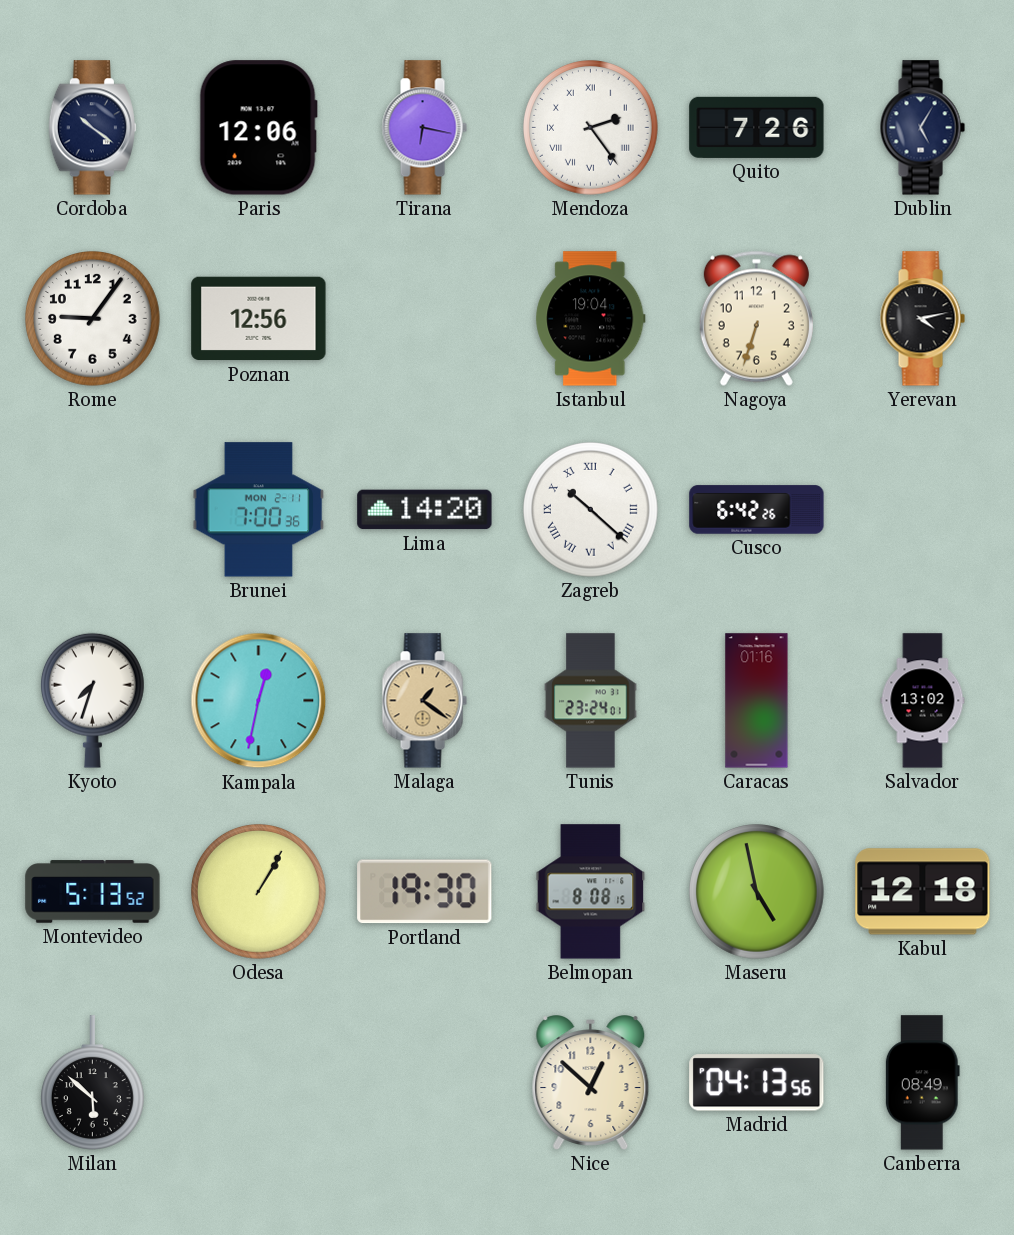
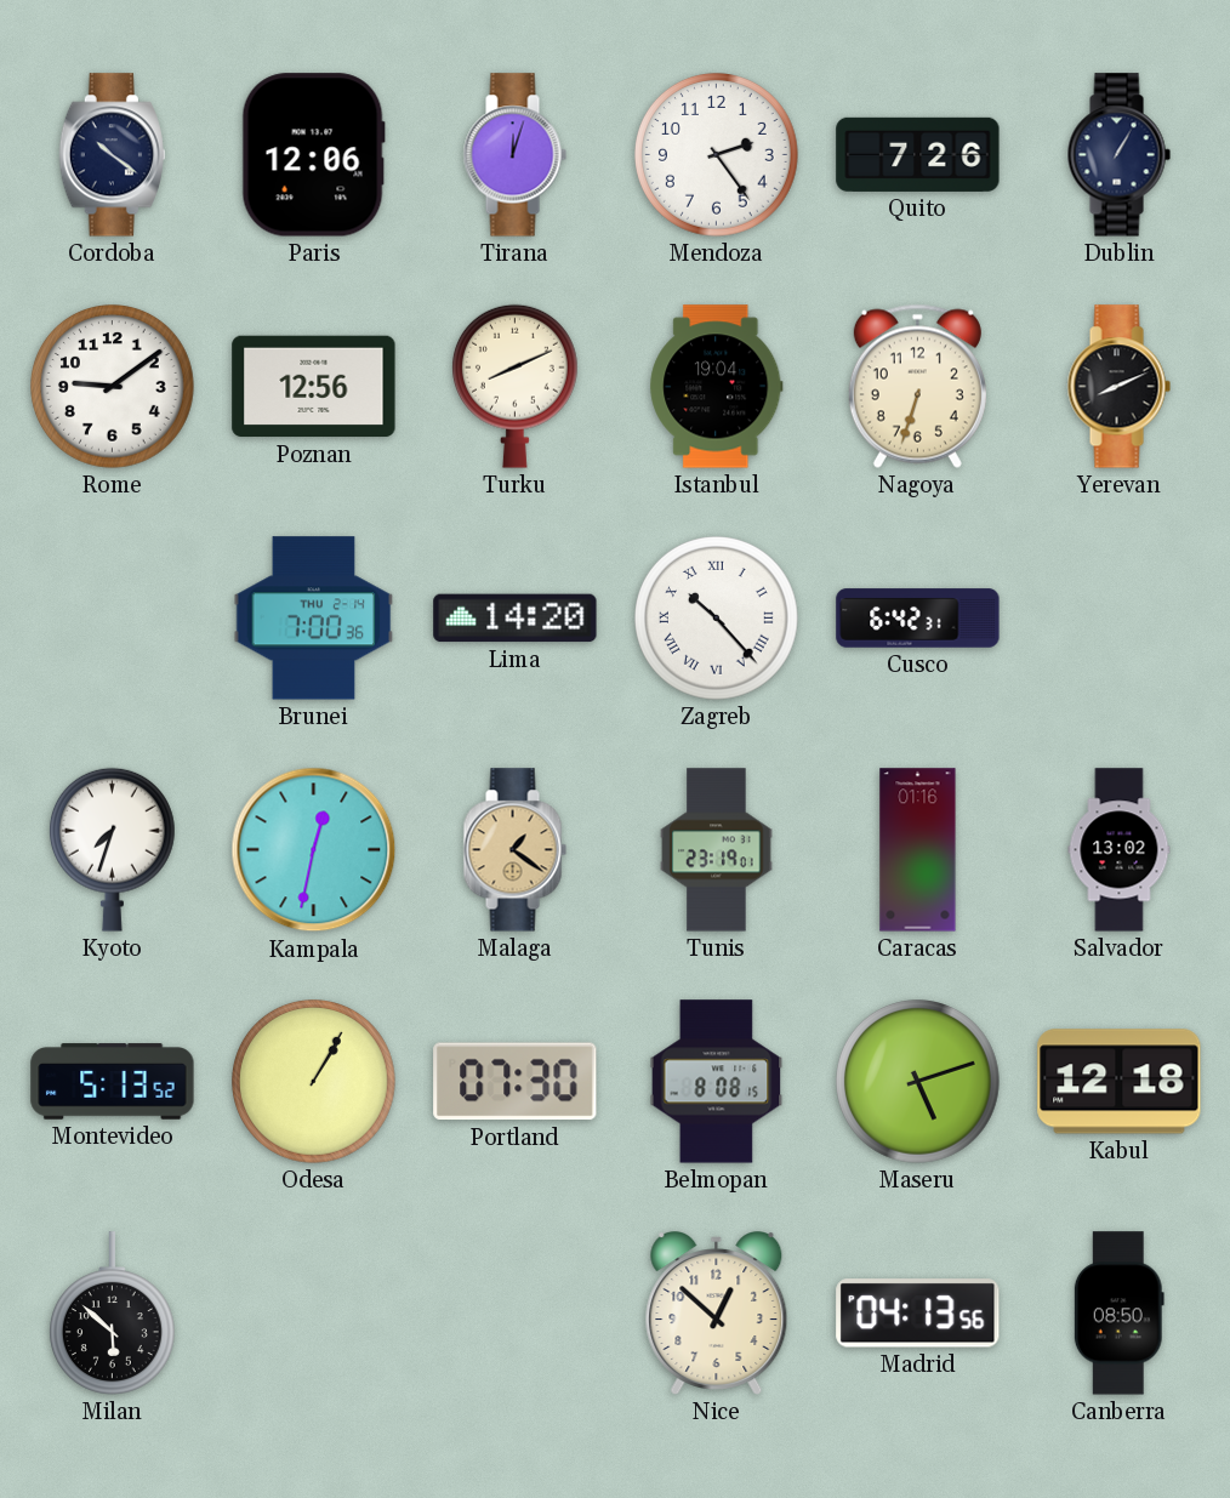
Tirana: 6:17 -> 12:03
Mendoza numerals: Roman -> Arabic
Dublin: 5:05 -> 1:05
Rome: 9:06 -> 9:09
Turku: none -> 8:11
Yerevan: 4:13 -> 8:11
Brunei date: MON 2-11 -> THU 2-14
Zagreb: 10:22 -> 10:23
Cusco: 6:42:26 -> 6:42:31
Tunis: 23:24 -> 23:19
Portland: 19:30 -> 07:30
Maseru: 4:58 -> 5:12
Canberra: 08:49 -> 08:50
